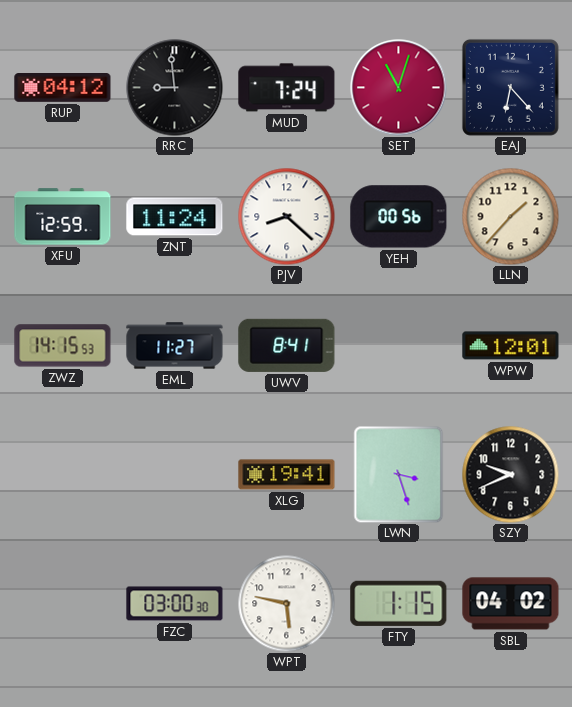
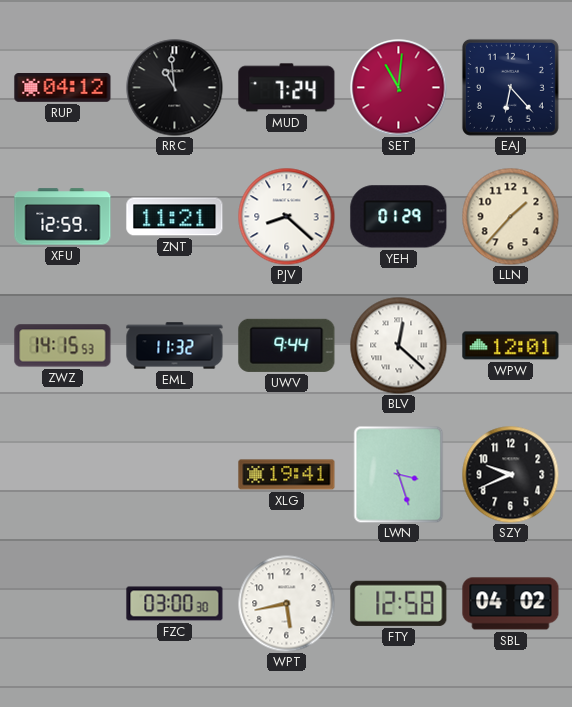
RRC: 8:59 -> 10:59
SET: 11:03 -> 11:01
ZNT: 11:24 -> 11:21
YEH: 00:56 -> 01:29
EML: 11:27 -> 11:32
UWV: 8:41 -> 9:44
BLV: none -> 12:22
WPT: 5:47 -> 5:43
FTY: 1:15 -> 12:58
